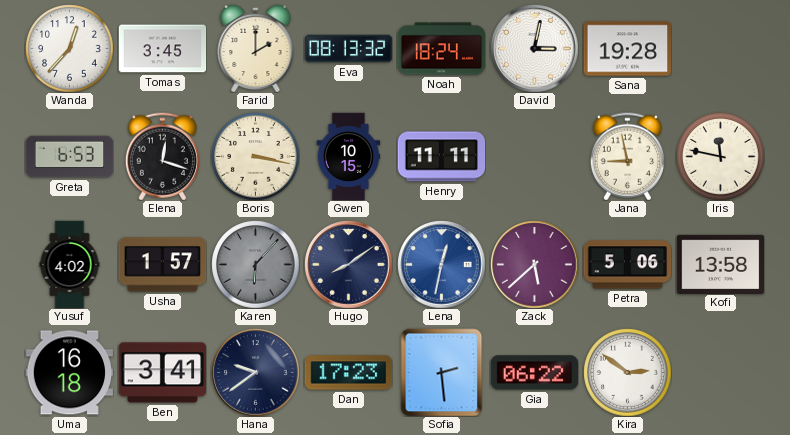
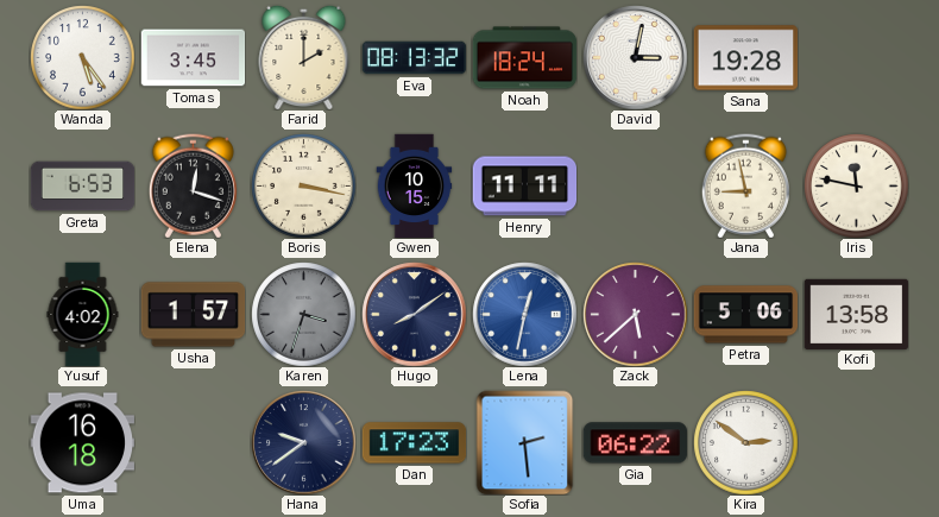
Wanda: 12:37 -> 5:24
Karen: 6:07 -> 3:33
Ben: 3:41 -> none
